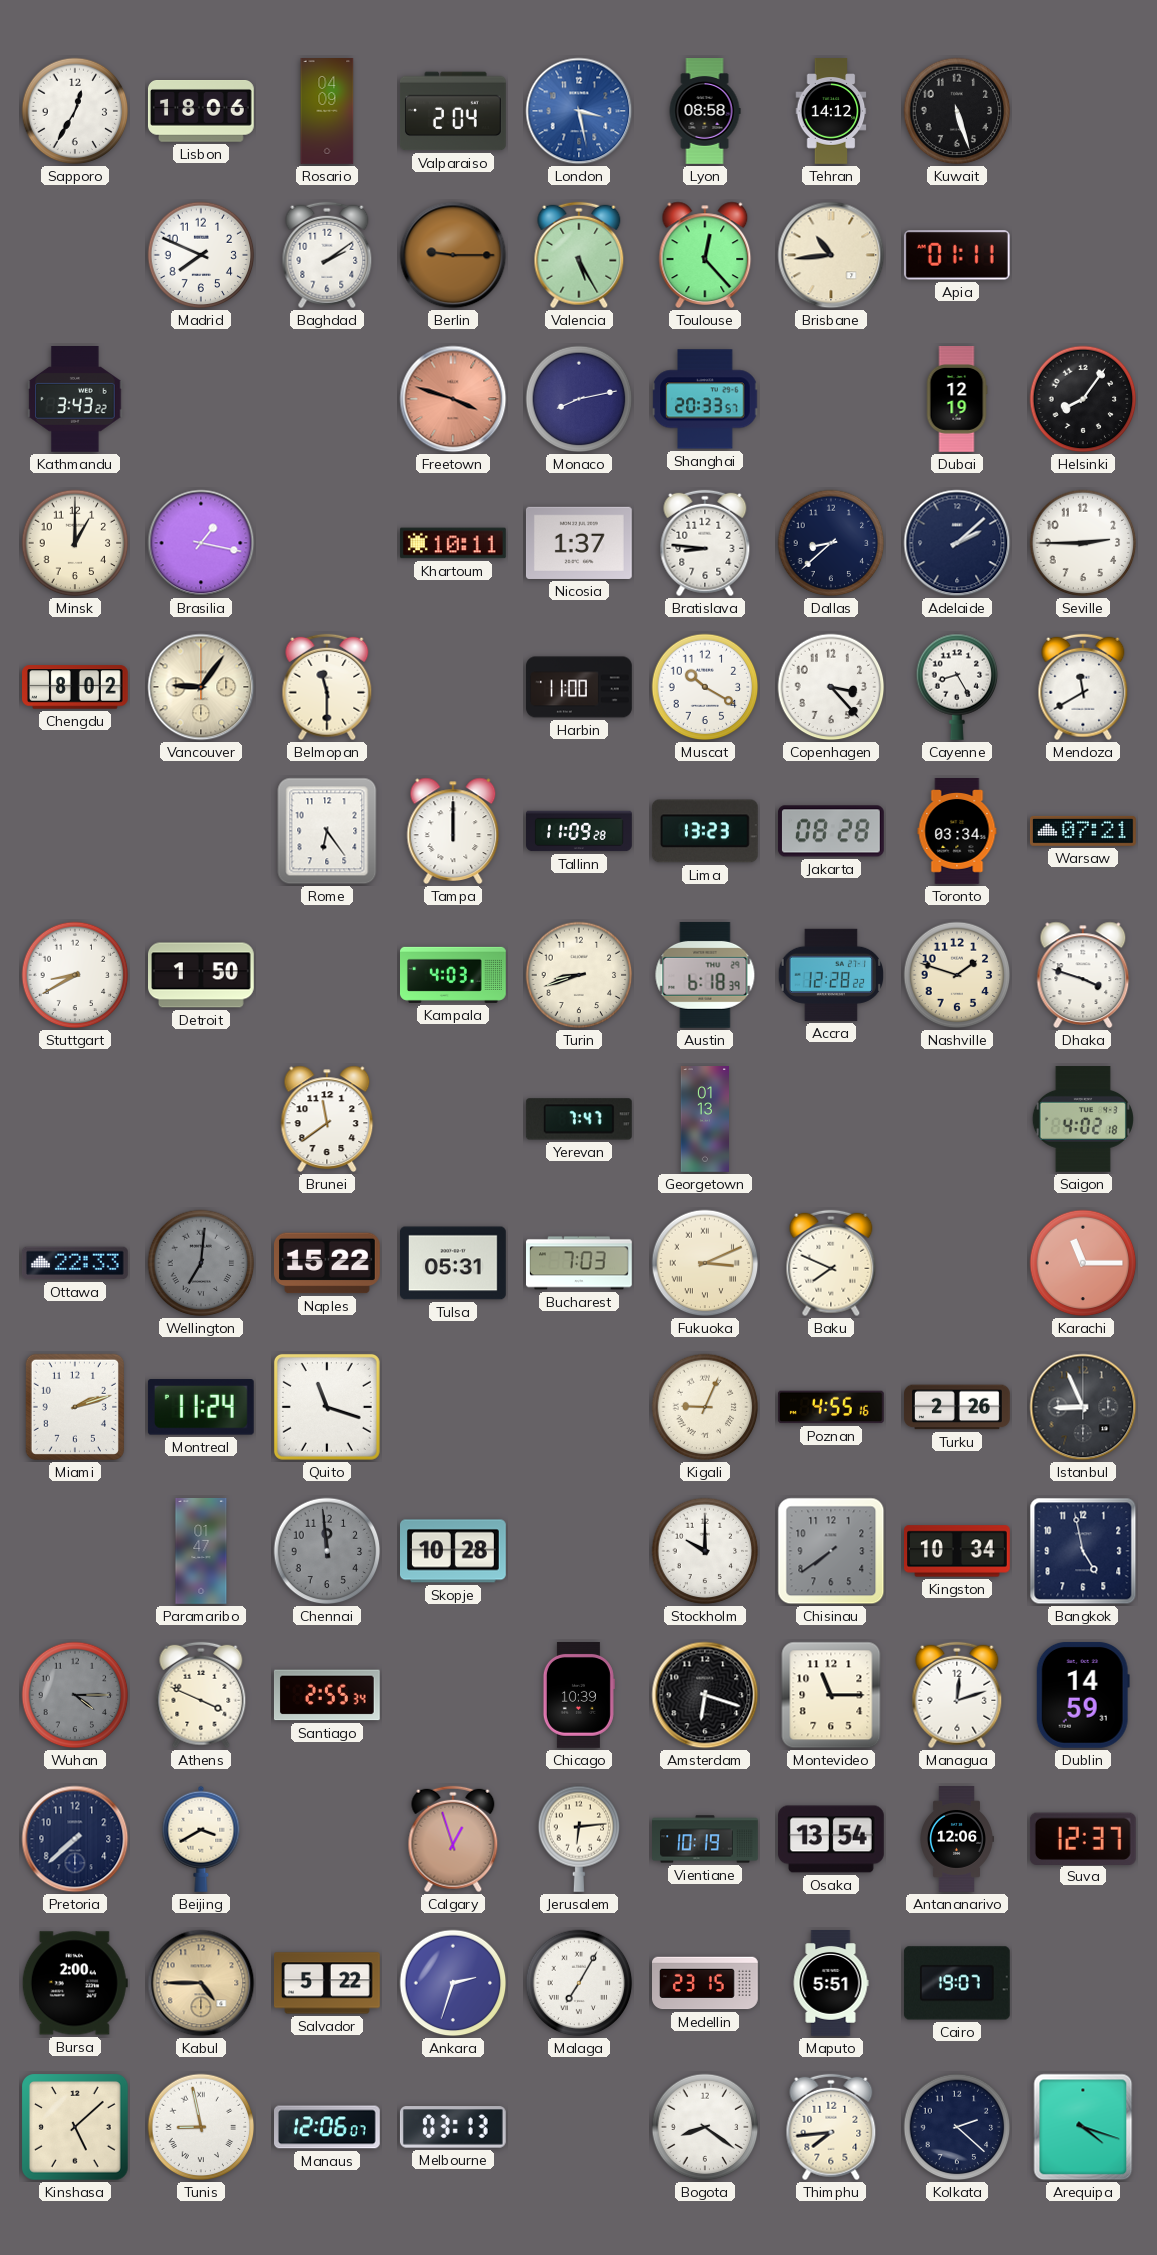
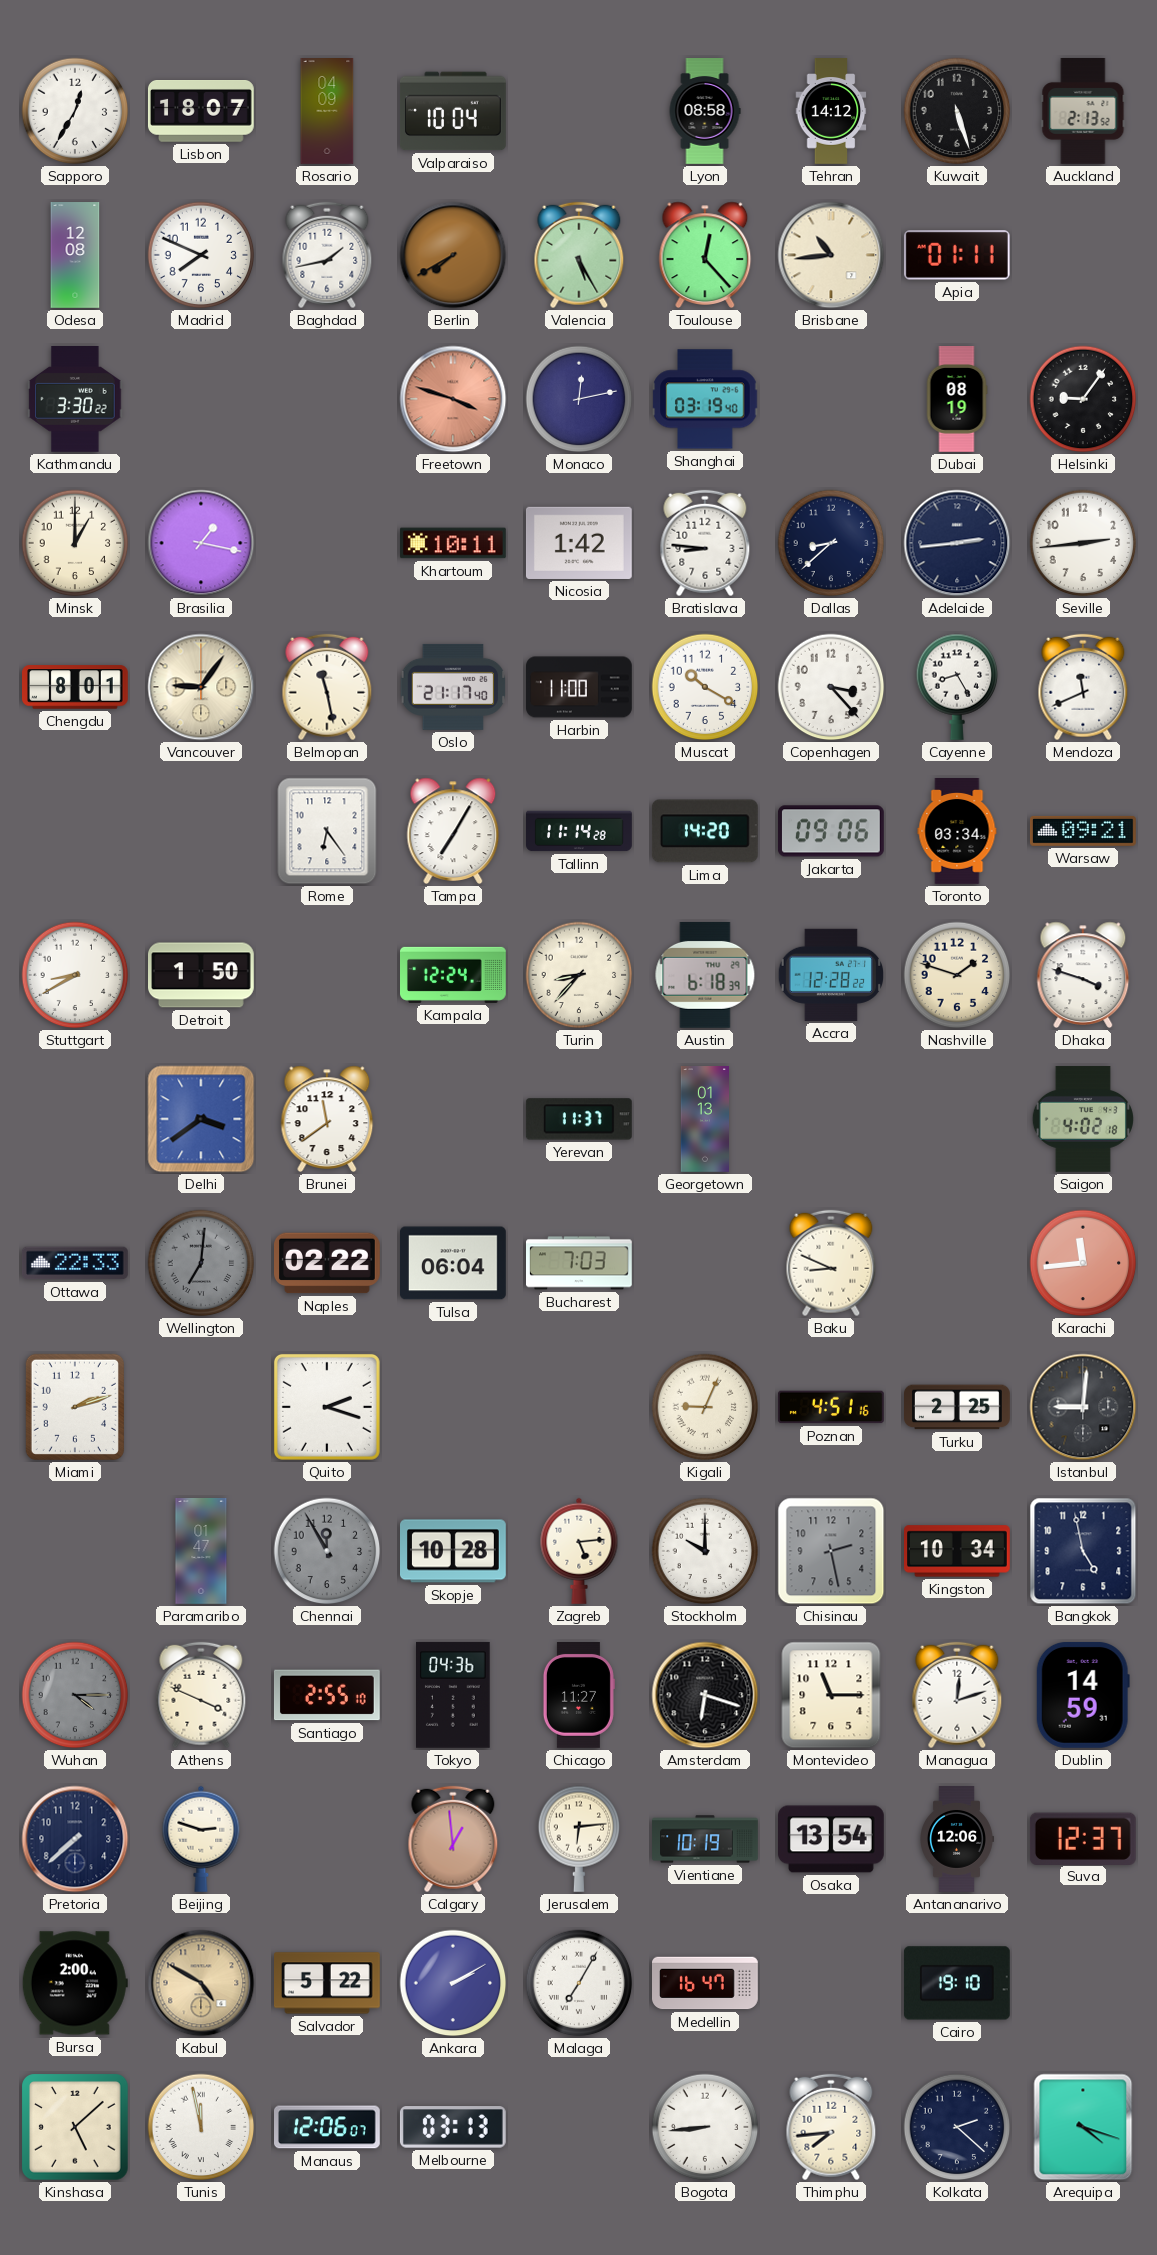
Lisbon: 18:06 -> 18:07
Valparaiso: 2:04 -> 10:04
London: 3:28 -> none
Auckland: none -> 2:13
Odesa: none -> 12:08
Baghdad: 2:09 -> 1:43
Berlin: 9:15 -> 7:40
Kathmandu: 3:43 -> 3:30
Monaco: 8:13 -> 12:13
Shanghai: 20:33 -> 03:19
Dubai: 12:19 -> 08:19
Helsinki: 8:06 -> 9:06
Nicosia: 1:37 -> 1:42
Adelaide: 2:08 -> 2:44
Seville: 2:45 -> 2:44
Chengdu: 8:02 -> 8:01
Belmopan: 11:30 -> 11:28
Oslo: none -> 21:17
Mendoza: 11:40 -> 11:41
Tampa: 12:00 -> 7:05
Tallinn: 11:09 -> 11:14
Lima: 13:23 -> 14:20
Jakarta: 08:28 -> 09:06
Warsaw: 07:21 -> 09:21
Kampala: 4:03 -> 12:24
Turin: 8:42 -> 8:37
Delhi: none -> 3:39
Yerevan: 7:47 -> 11:37
Naples: 15:22 -> 02:22
Tulsa: 05:31 -> 06:04
Fukuoka: 3:11 -> none
Baku: 7:49 -> 8:49
Karachi: 11:15 -> 11:44
Montreal: 11:24 -> none
Quito: 11:18 -> 2:18
Poznan: 4:55 -> 4:51
Turku: 2:26 -> 2:25
Istanbul: 8:56 -> 9:01
Chennai: 11:59 -> 11:55
Zagreb: none -> 5:14
Chisinau: 7:39 -> 2:28
Santiago: 2:55:34 -> 2:55:10
Tokyo: none -> 04:36
Chicago: 10:39 -> 11:27
Beijing: 3:40 -> 2:48
Calgary: 12:57 -> 12:59
Kabul: 4:45 -> 4:50
Ankara: 2:33 -> 2:10
Medellin: 23:15 -> 16:47
Maputo: 5:51 -> none
Cairo: 19:07 -> 19:10
Tunis: 8:58 -> 11:58
Bogota: 8:21 -> 8:44
